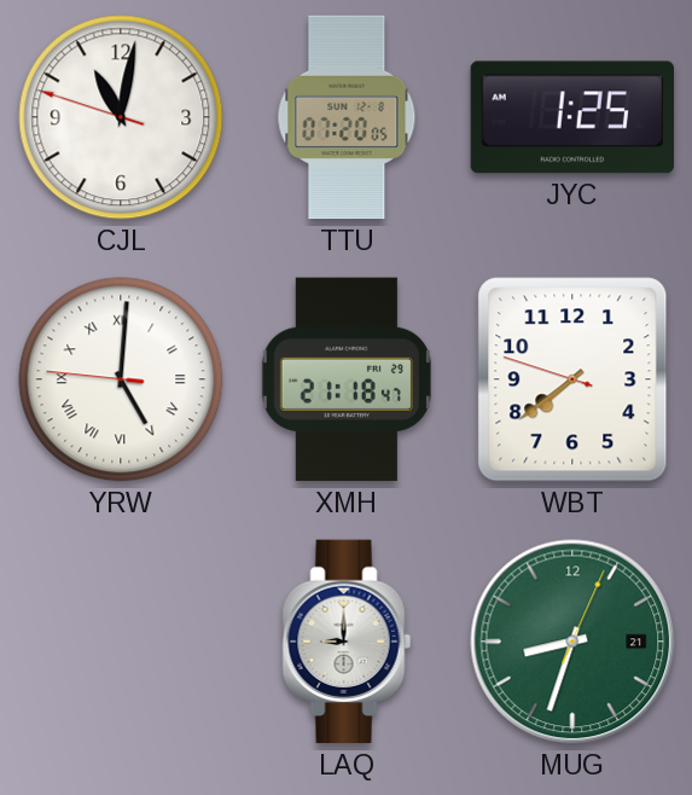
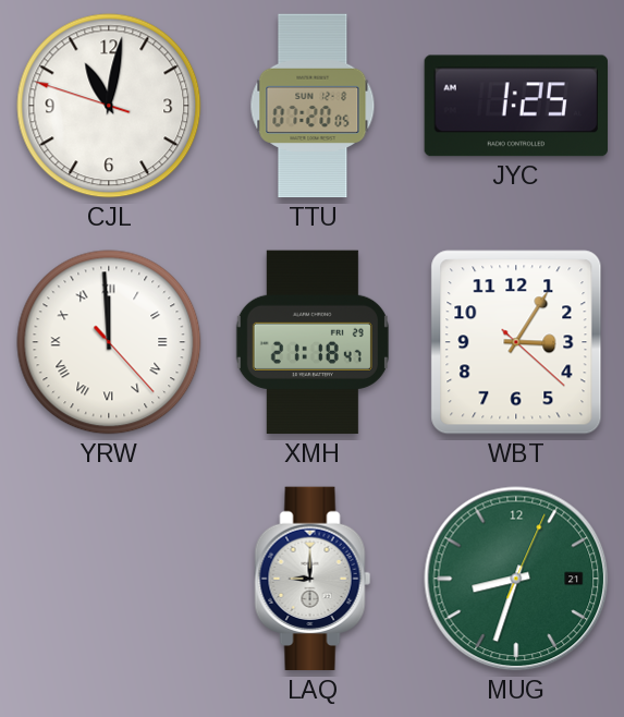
YRW: 5:00 -> 11:59
WBT: 7:38 -> 3:05
